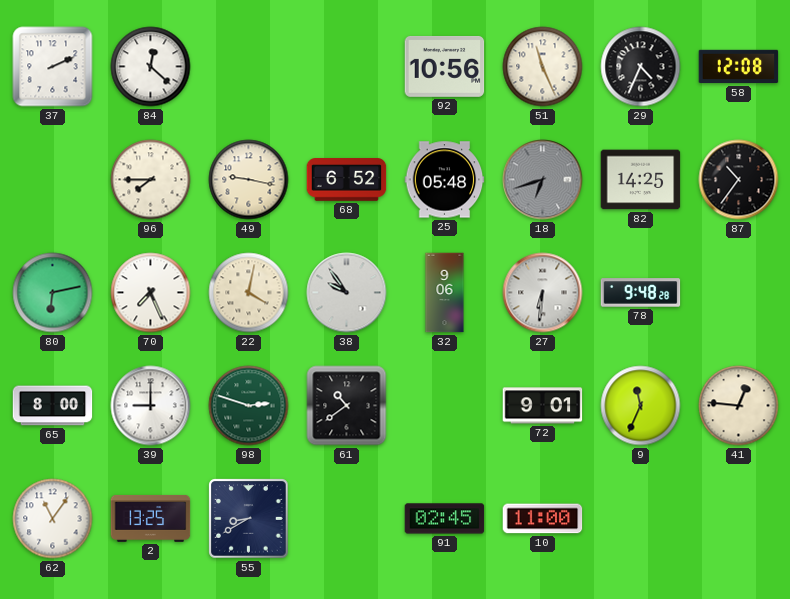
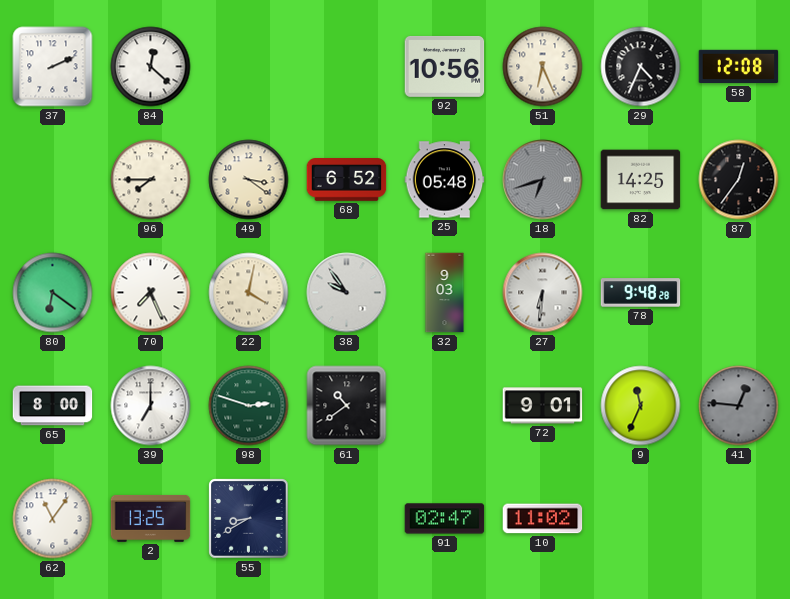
51: 11:26 -> 6:26
49: 9:17 -> 3:21
87: 10:36 -> 12:36
80: 6:13 -> 6:21
32: 9:06 -> 9:03
39: 9:00 -> 7:00
41 dial: cream -> grey
91: 02:45 -> 02:47
10: 11:00 -> 11:02
